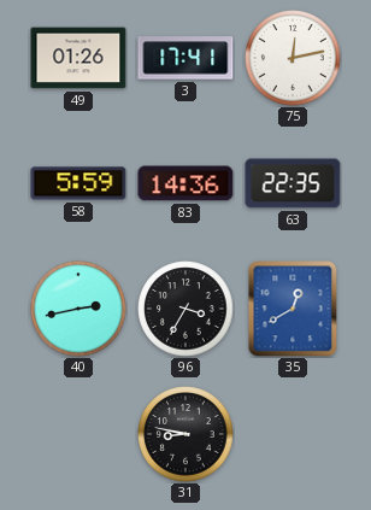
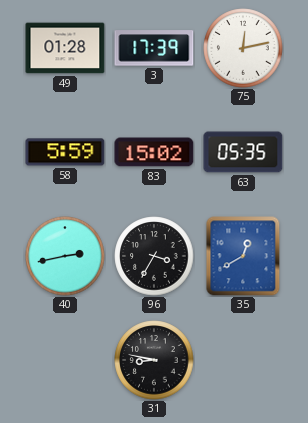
49: 01:26 -> 01:28
3: 17:41 -> 17:39
83: 14:36 -> 15:02
63: 22:35 -> 05:35
